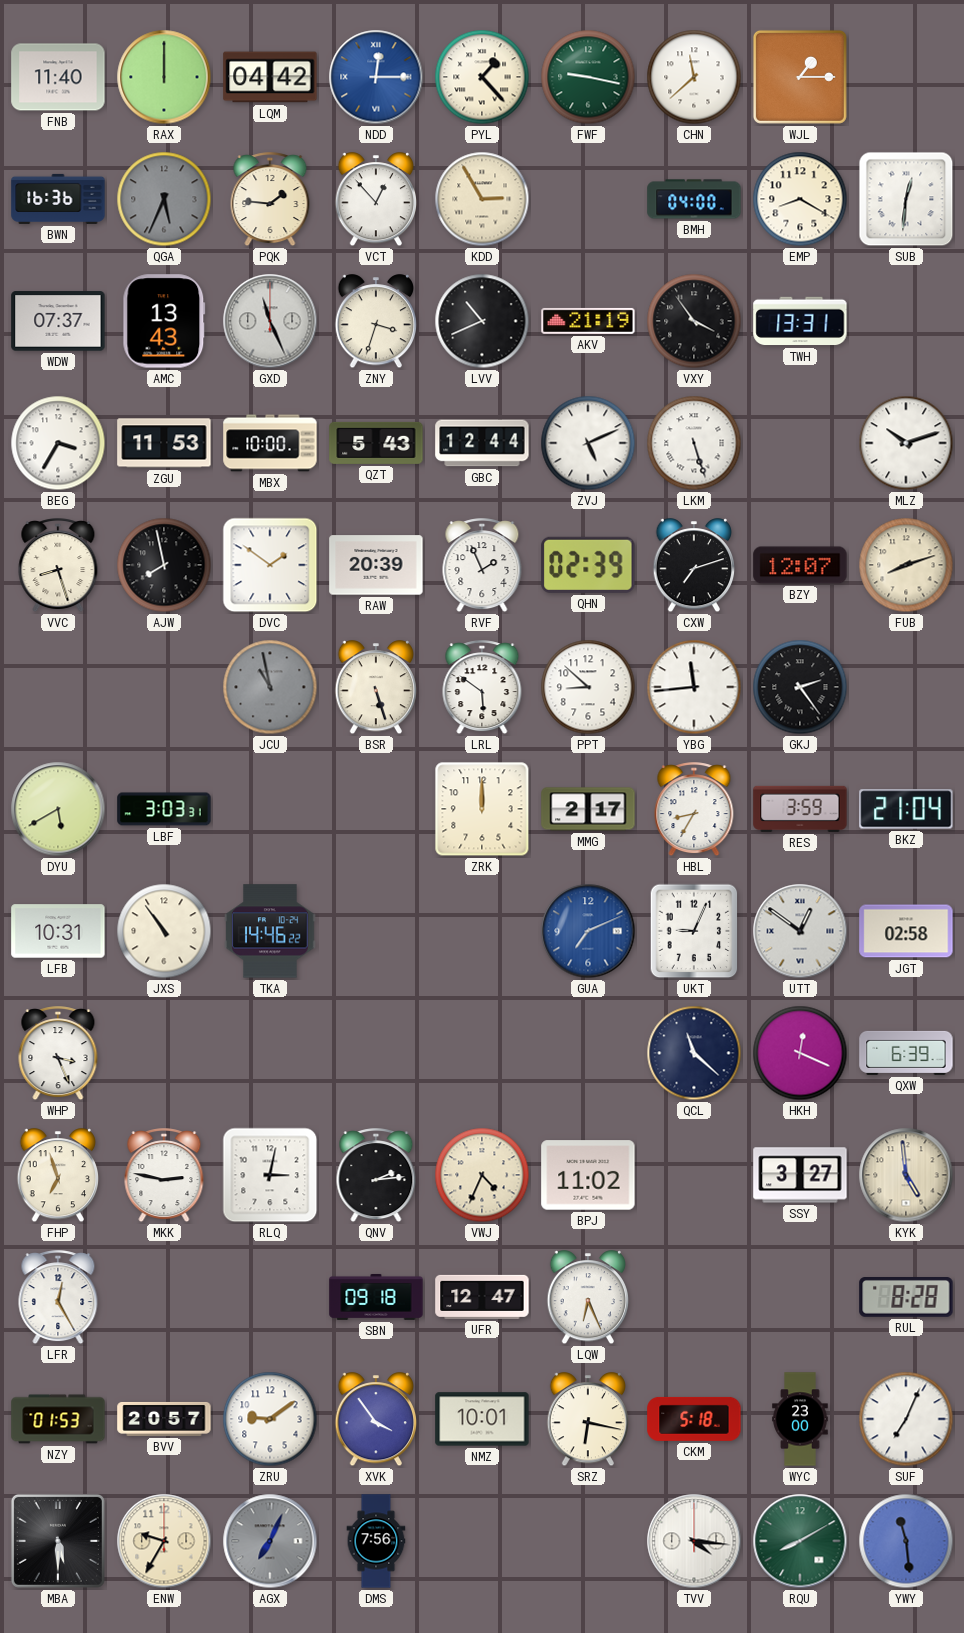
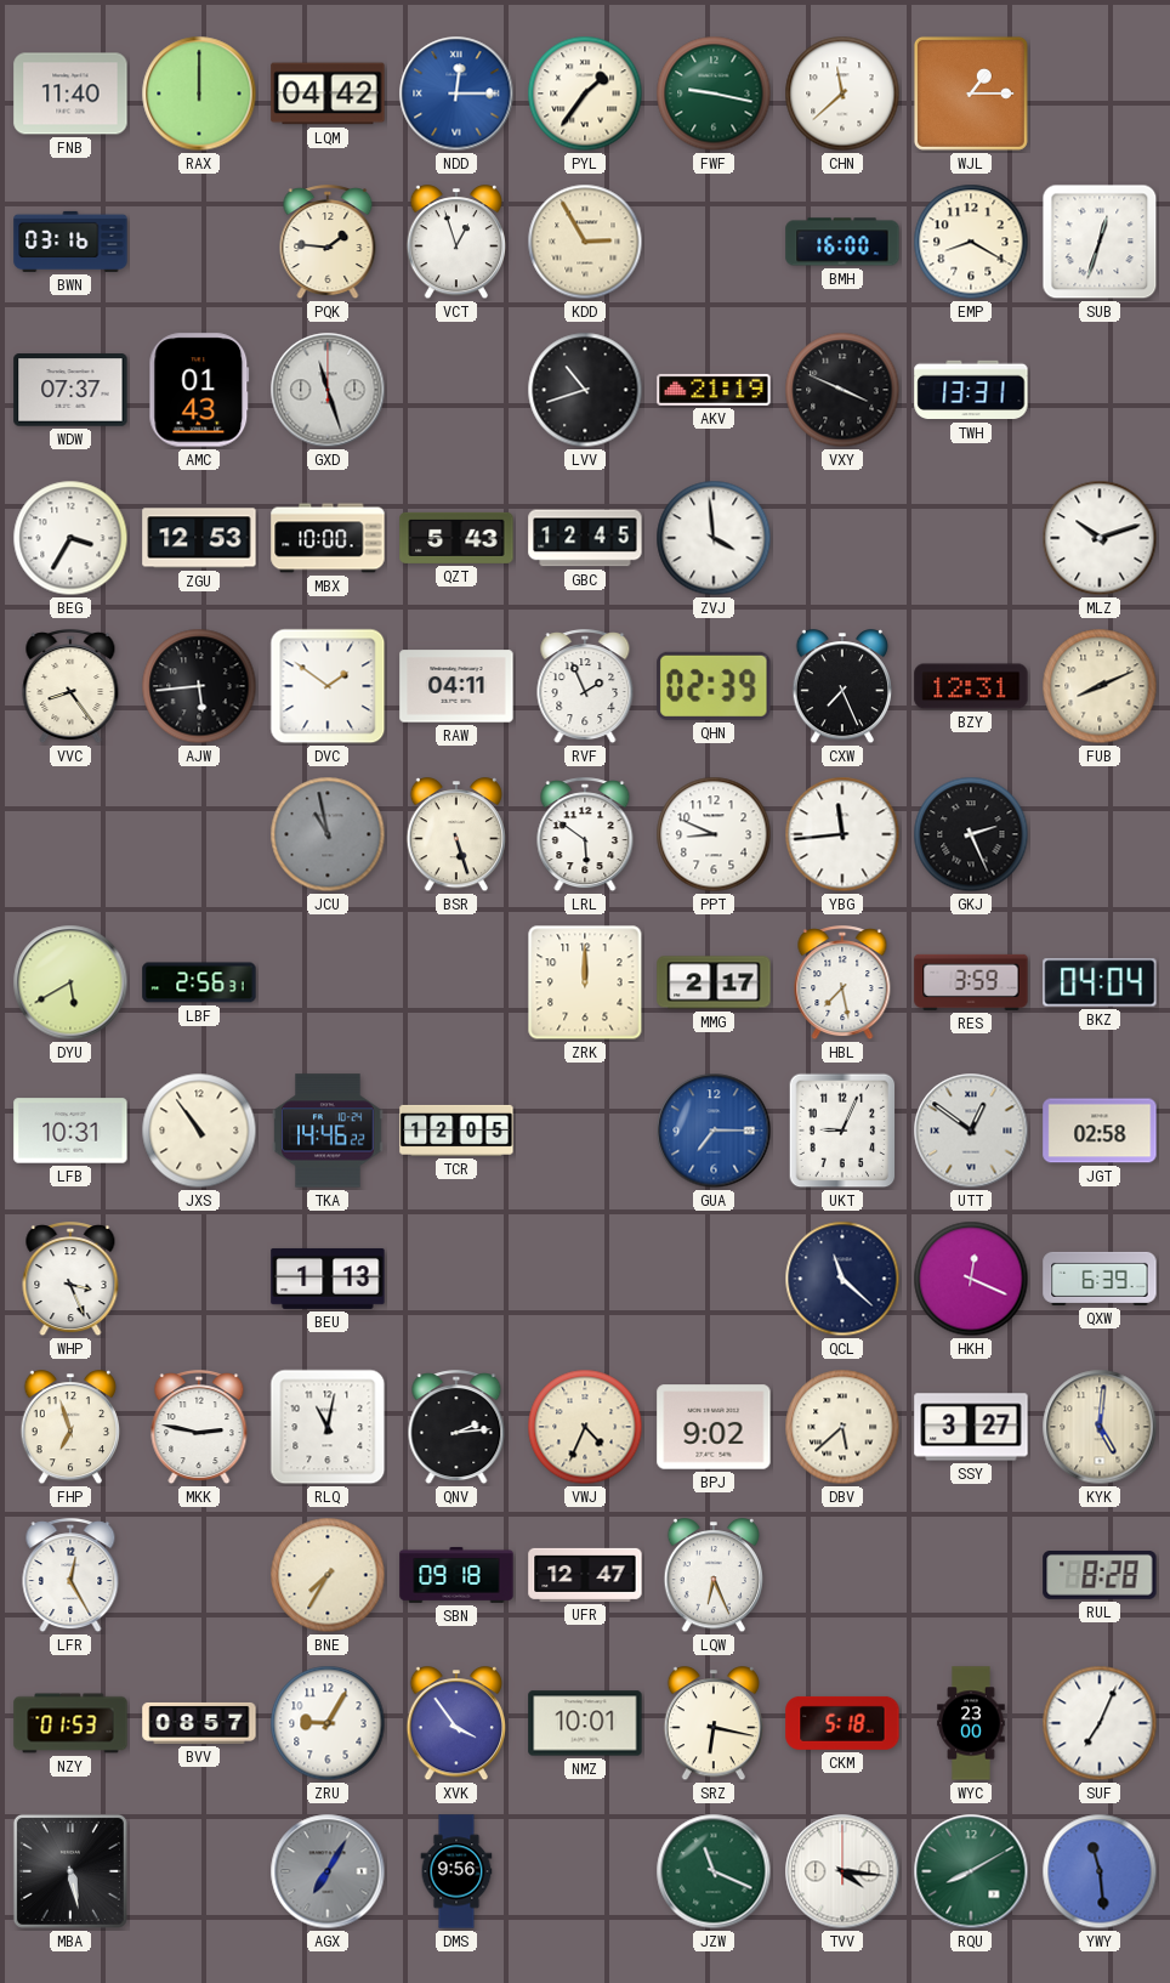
PYL: 1:23 -> 1:36
BWN: 16:36 -> 03:16
QGA: 5:34 -> none
VCT: 12:53 -> 12:57
BMH: 04:00 -> 16:00
SUB: 12:31 -> 12:33
AMC: 13:43 -> 01:43
GXD: 11:26 -> 11:27
ZNY: 3:33 -> none
LVV: 10:41 -> 10:42
VXY: 3:54 -> 3:49
ZGU: 11:53 -> 12:53
GBC: 12:44 -> 12:45
ZVJ: 5:11 -> 3:59
LKM: 5:27 -> none
VVC: 8:27 -> 8:24
AJW: 7:58 -> 5:44
RAW: 20:39 -> 04:11
CXW: 7:12 -> 7:26
BZY: 12:07 -> 12:31
FUB: 8:12 -> 8:11
PPT: 8:52 -> 8:49
GKJ: 2:24 -> 2:26
LBF: 3:03 -> 2:56
HBL: 8:35 -> 7:28
BKZ: 21:04 -> 04:04
TCR: none -> 12:05
GUA: 7:11 -> 7:15
BEU: none -> 1:13
RLQ: 3:02 -> 11:02
BPJ: 11:02 -> 9:02
DBV: none -> 5:38
KYK: 4:59 -> 5:01
BNE: none -> 7:35
BVV: 20:57 -> 08:57
ZRU: 9:09 -> 9:05
MBA: 5:30 -> 5:28
ENW: 9:35 -> none
AGX: 7:04 -> 7:05
DMS: 7:56 -> 9:56
JZW: none -> 11:19
